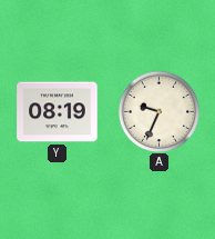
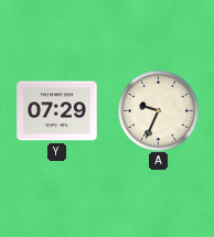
Y: 08:19 -> 07:29
